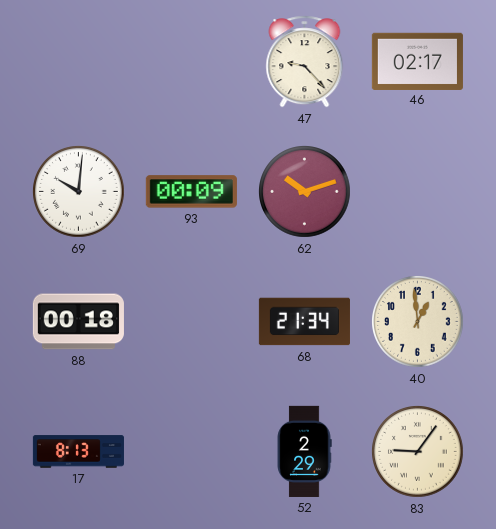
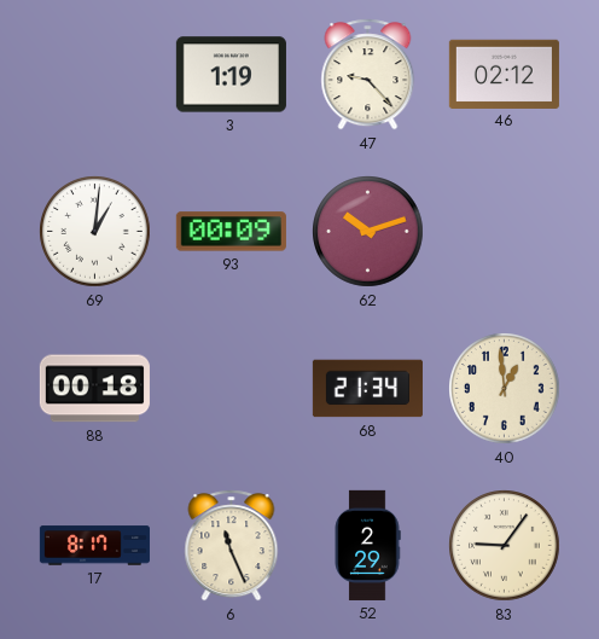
3: none -> 1:19
46: 02:17 -> 02:12
69: 10:01 -> 1:01
17: 8:13 -> 8:17
6: none -> 11:26
